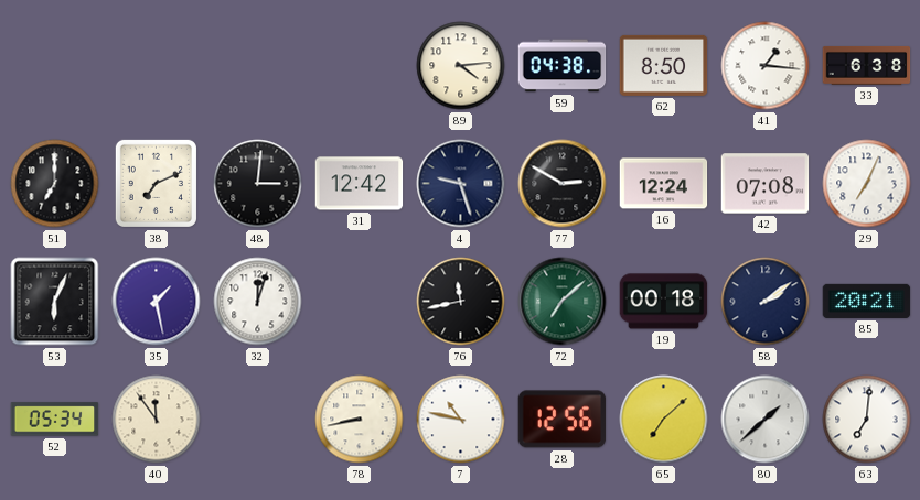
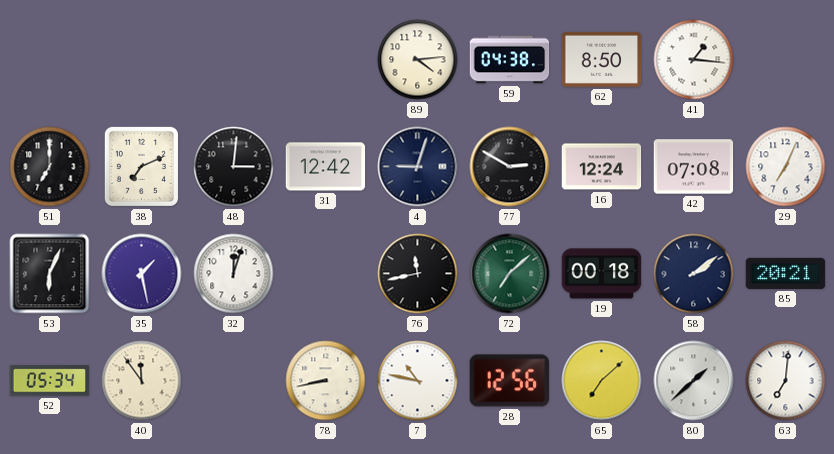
33: 6:38 -> none
4: 9:27 -> 9:03
